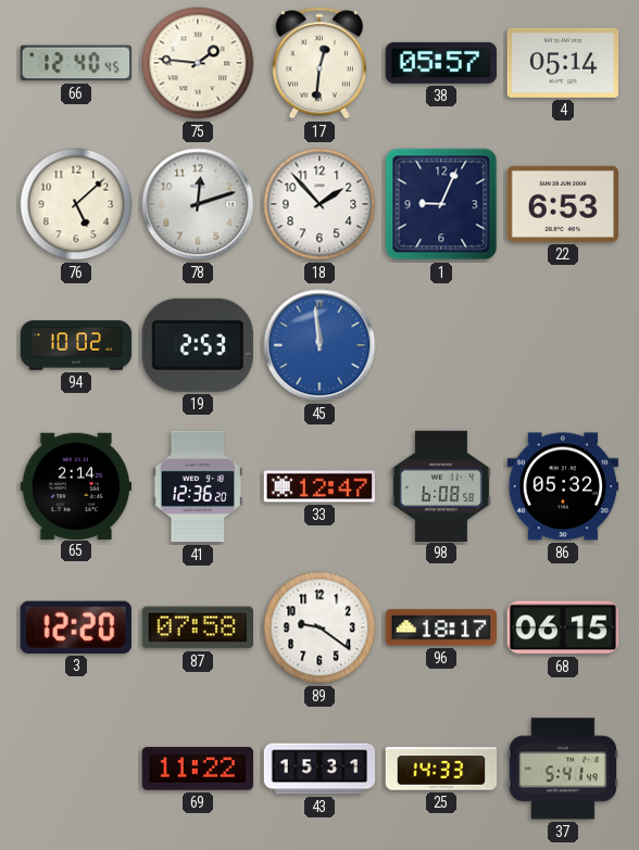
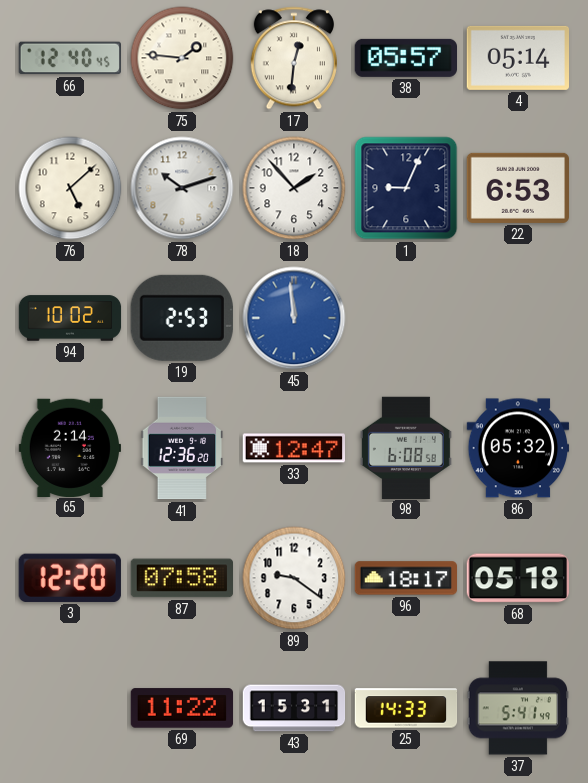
78: 12:12 -> 10:12
68: 06:15 -> 05:18
